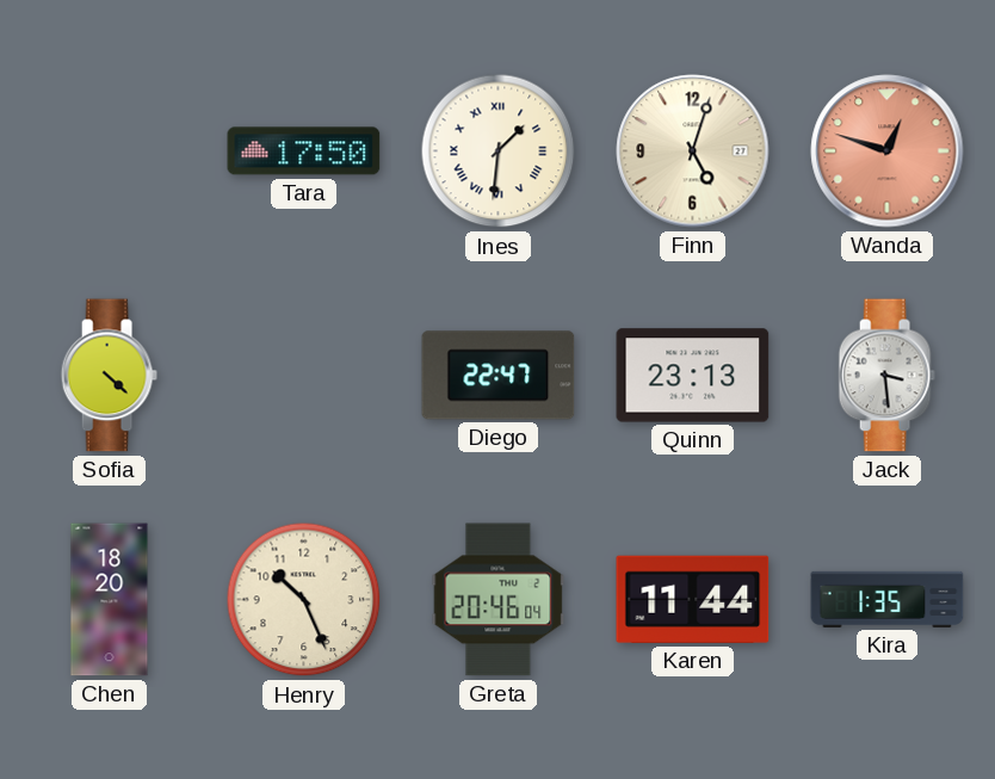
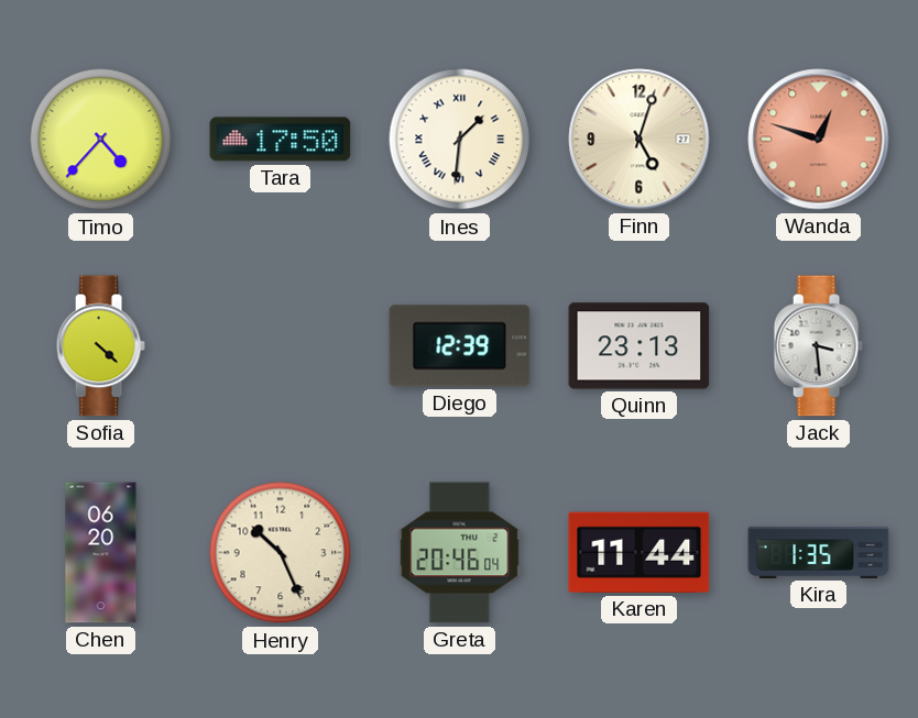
Timo: none -> 4:37
Diego: 22:47 -> 12:39
Chen: 18:20 -> 06:20
